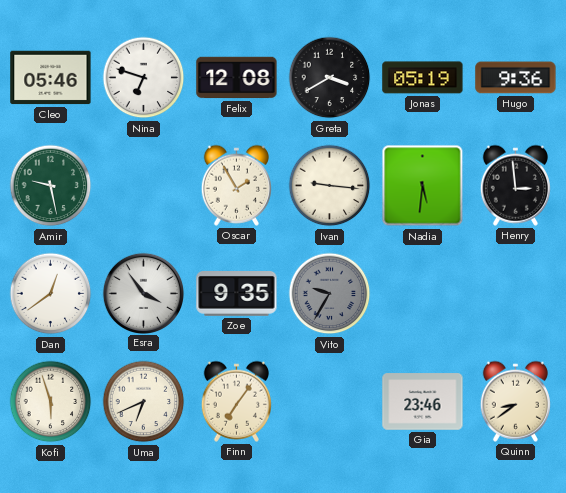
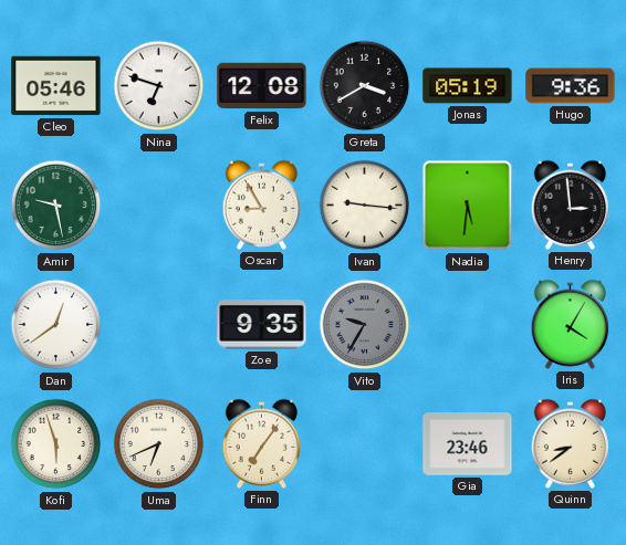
Oscar: 1:55 -> 8:55
Esra: 3:54 -> none
Iris: none -> 4:05
